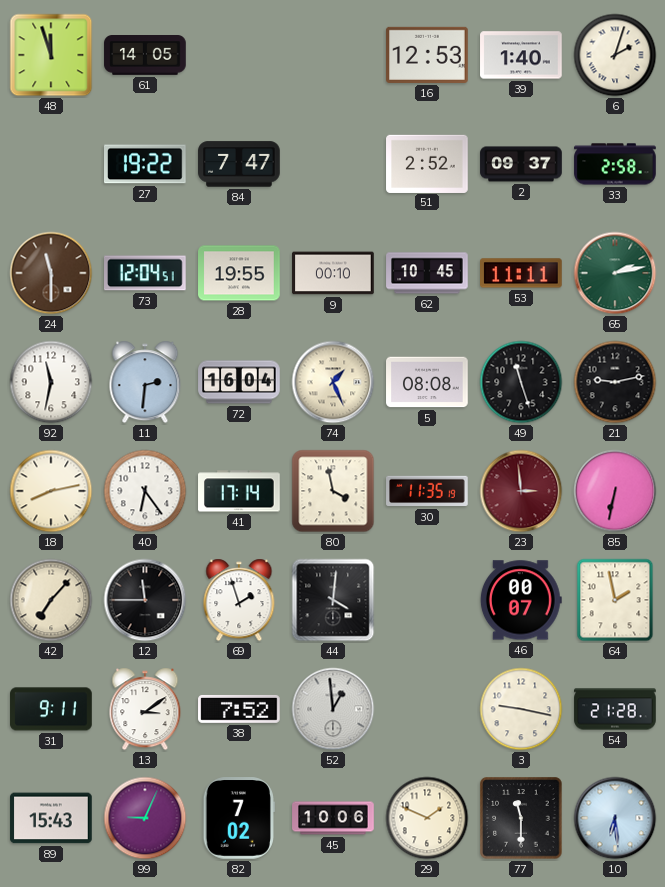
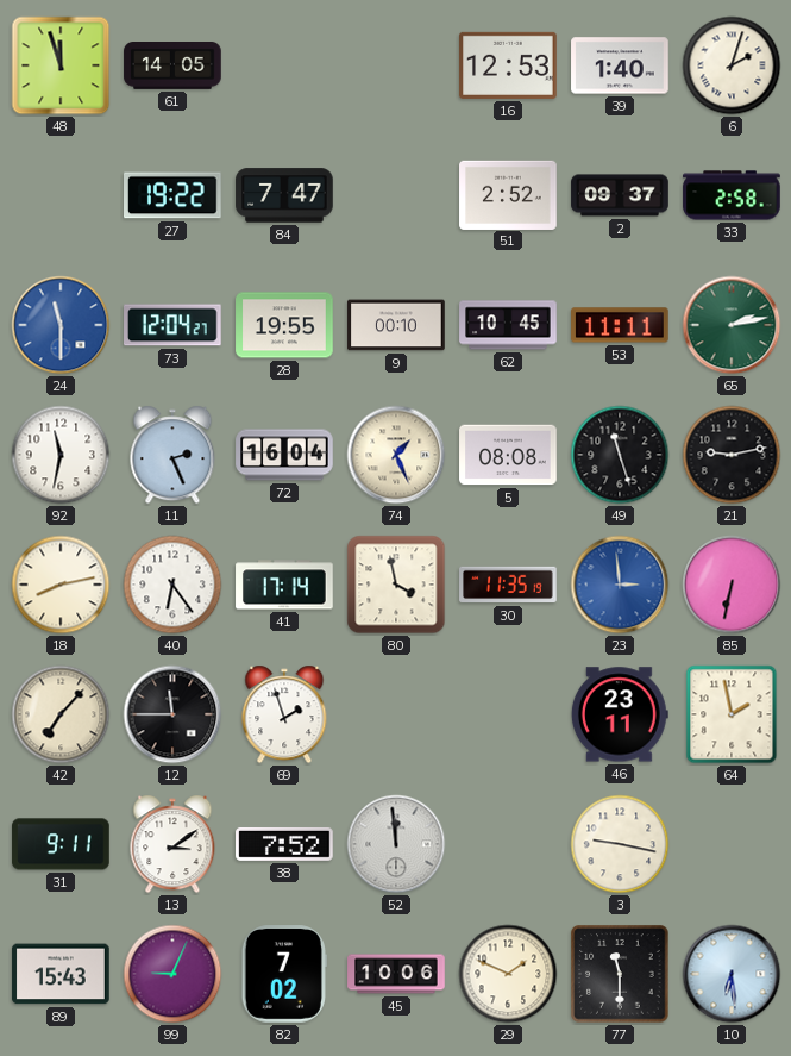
24 dial: brown -> blue
73: 12:04:51 -> 12:04:27
11: 2:31 -> 2:26
23 dial: burgundy -> blue
44: 4:01 -> none
46: 00:07 -> 23:11
52: 12:59 -> 11:59
54: 21:28 -> none
